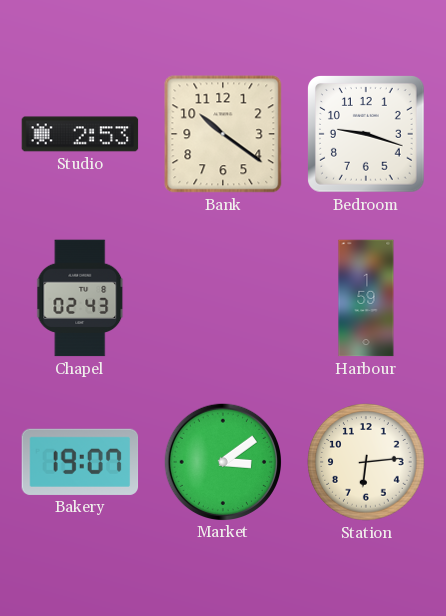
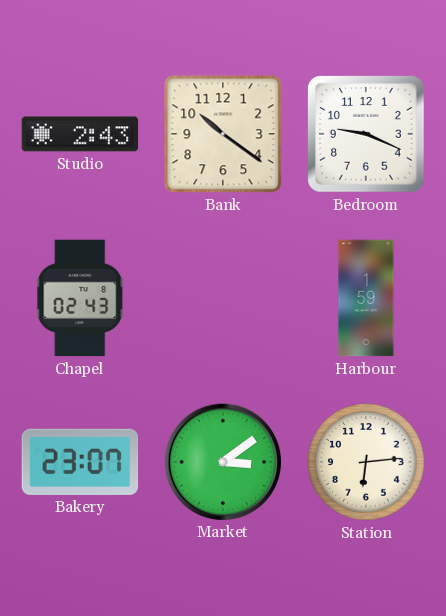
Studio: 2:53 -> 2:43
Bedroom: 9:18 -> 9:19
Bakery: 19:07 -> 23:07
